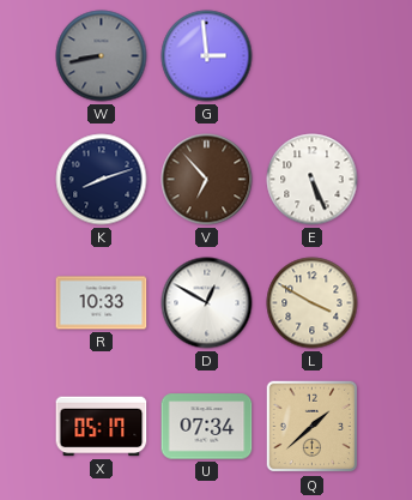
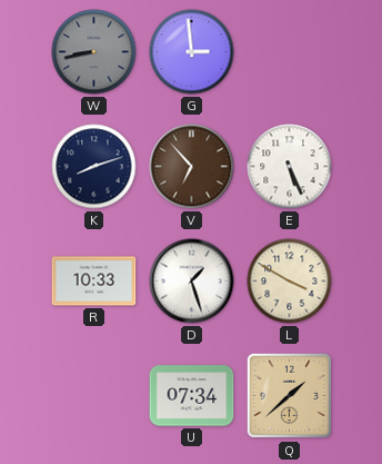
D: 12:50 -> 1:27
X: 05:17 -> none
